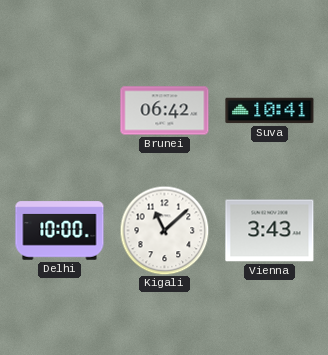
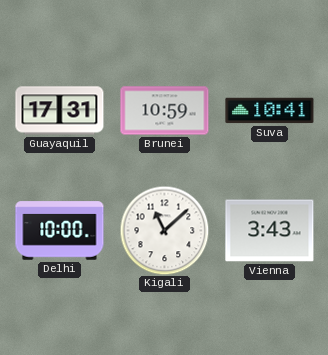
Guayaquil: none -> 17:31
Brunei: 06:42 -> 10:59
